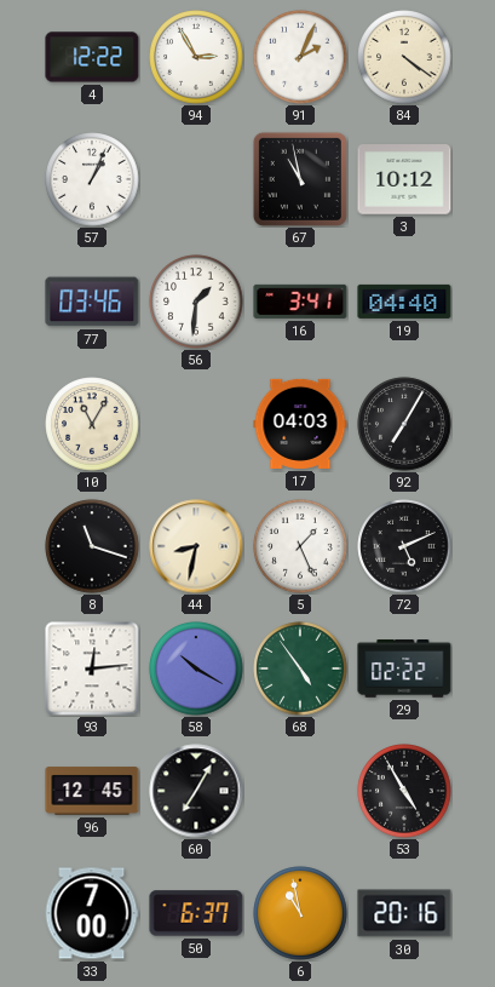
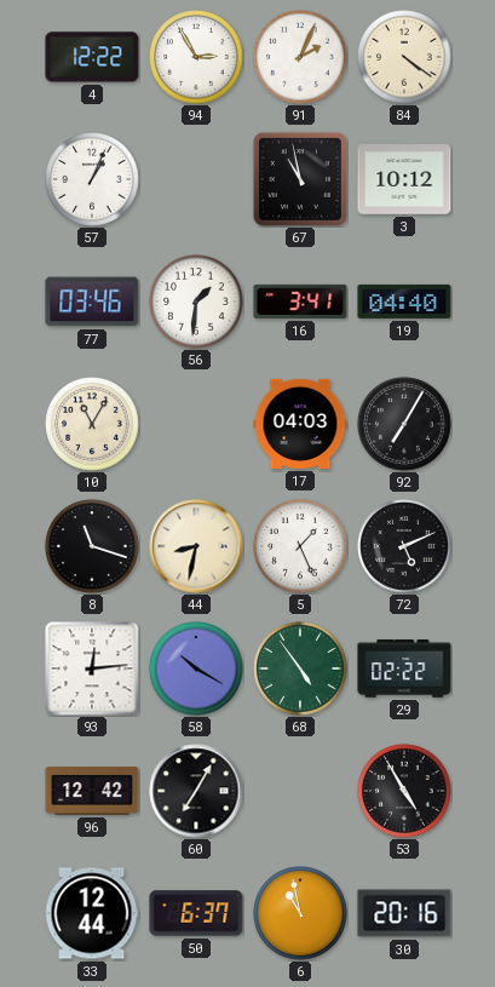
96: 12:45 -> 12:42
33: 7:00 -> 12:44
